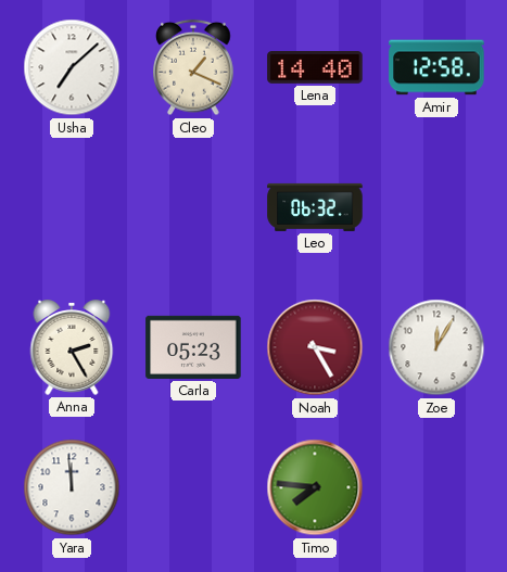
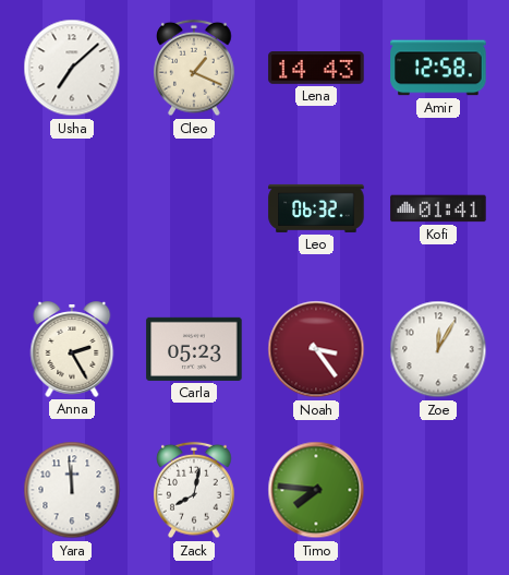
Lena: 14:40 -> 14:43
Kofi: none -> 01:41
Noah: 3:25 -> 3:24
Zack: none -> 8:02
